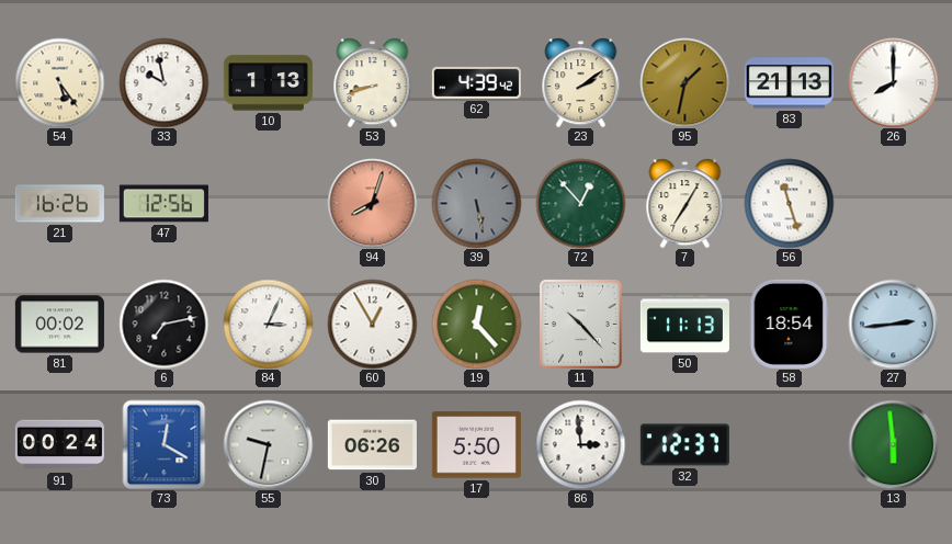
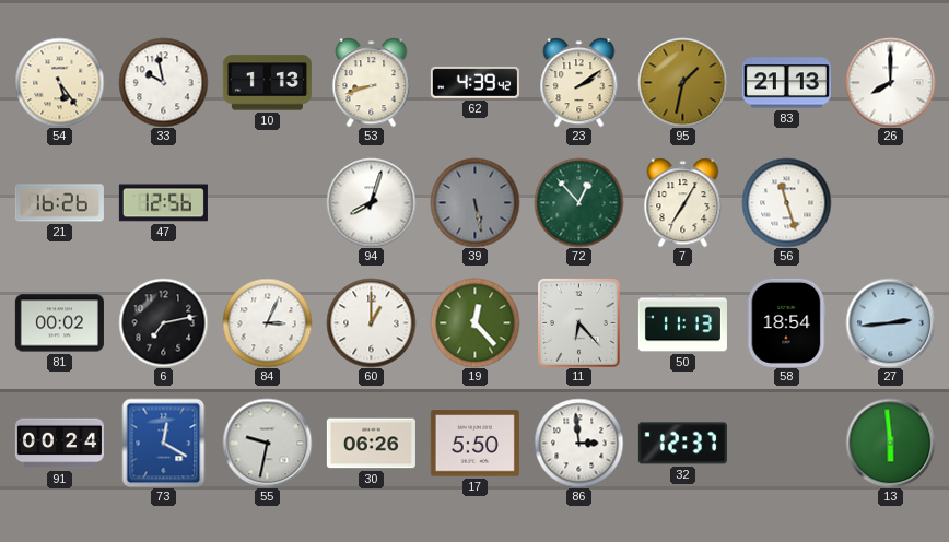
94 dial: salmon -> white
60: 12:55 -> 1:00
11: 10:23 -> 6:23
